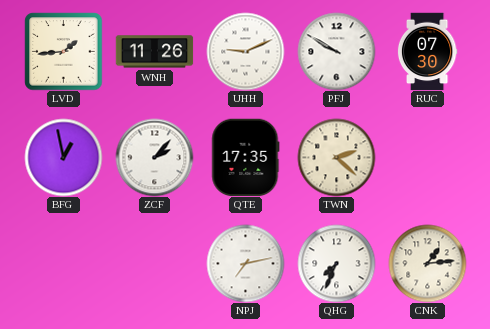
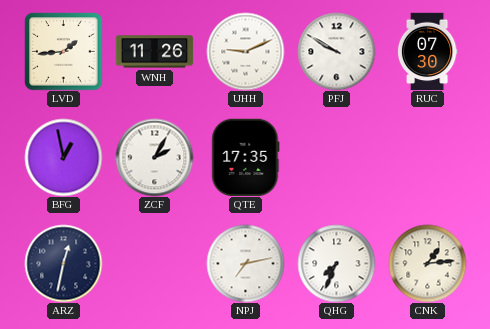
ZCF: 2:07 -> 2:05
TWN: 2:22 -> none
ARZ: none -> 12:32
